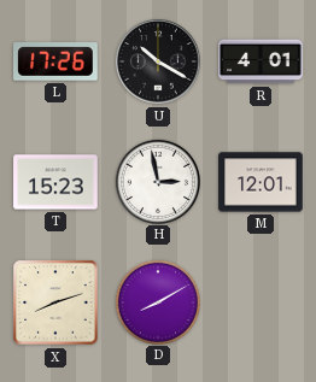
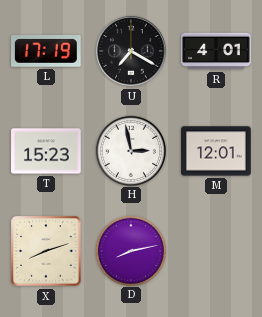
L: 17:26 -> 17:19
U: 10:20 -> 7:20
D: 8:10 -> 8:13
